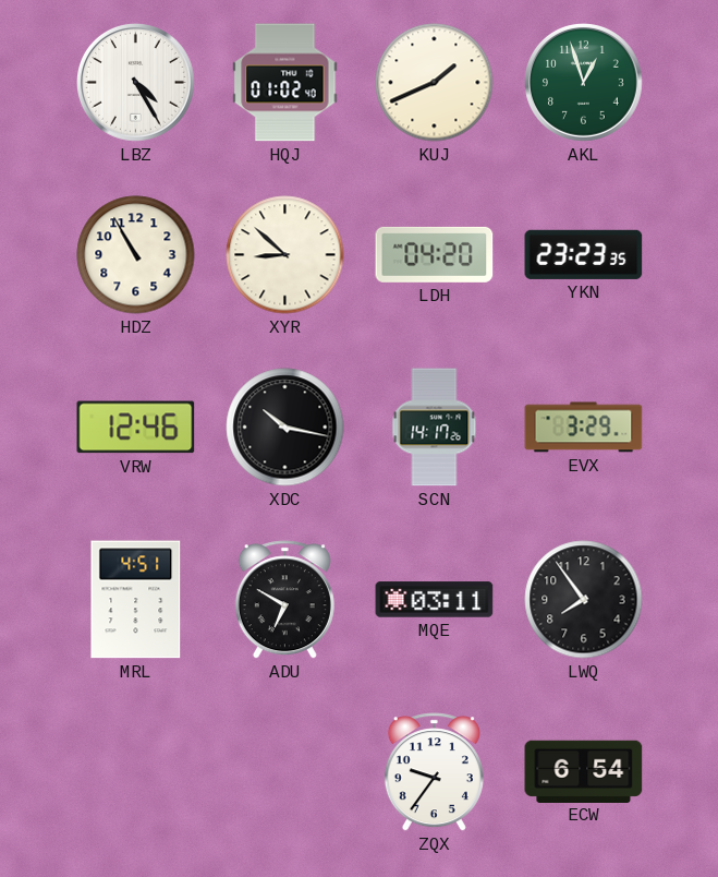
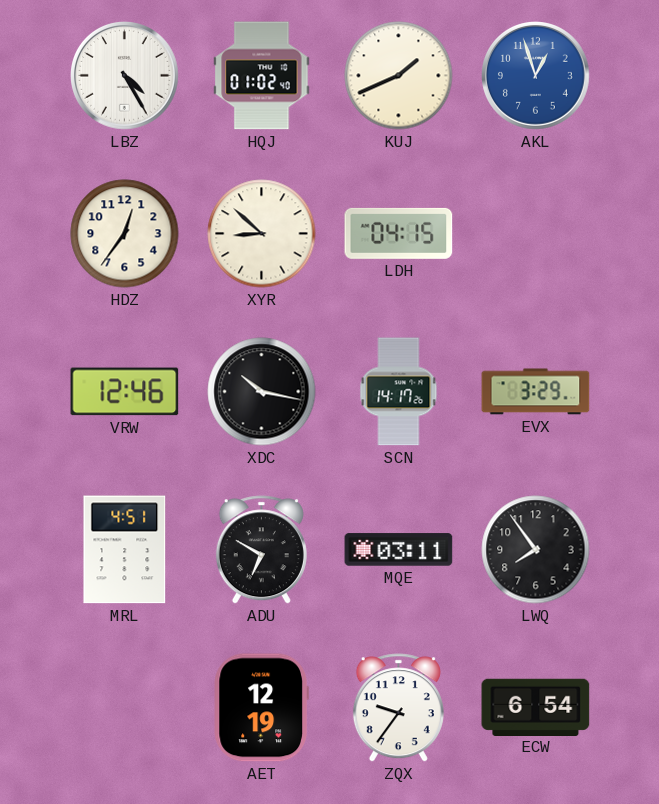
AKL dial: green -> blue
HDZ: 10:55 -> 12:36
LDH: 04:20 -> 04:15
YKN: 23:23 -> none
AET: none -> 12:19
